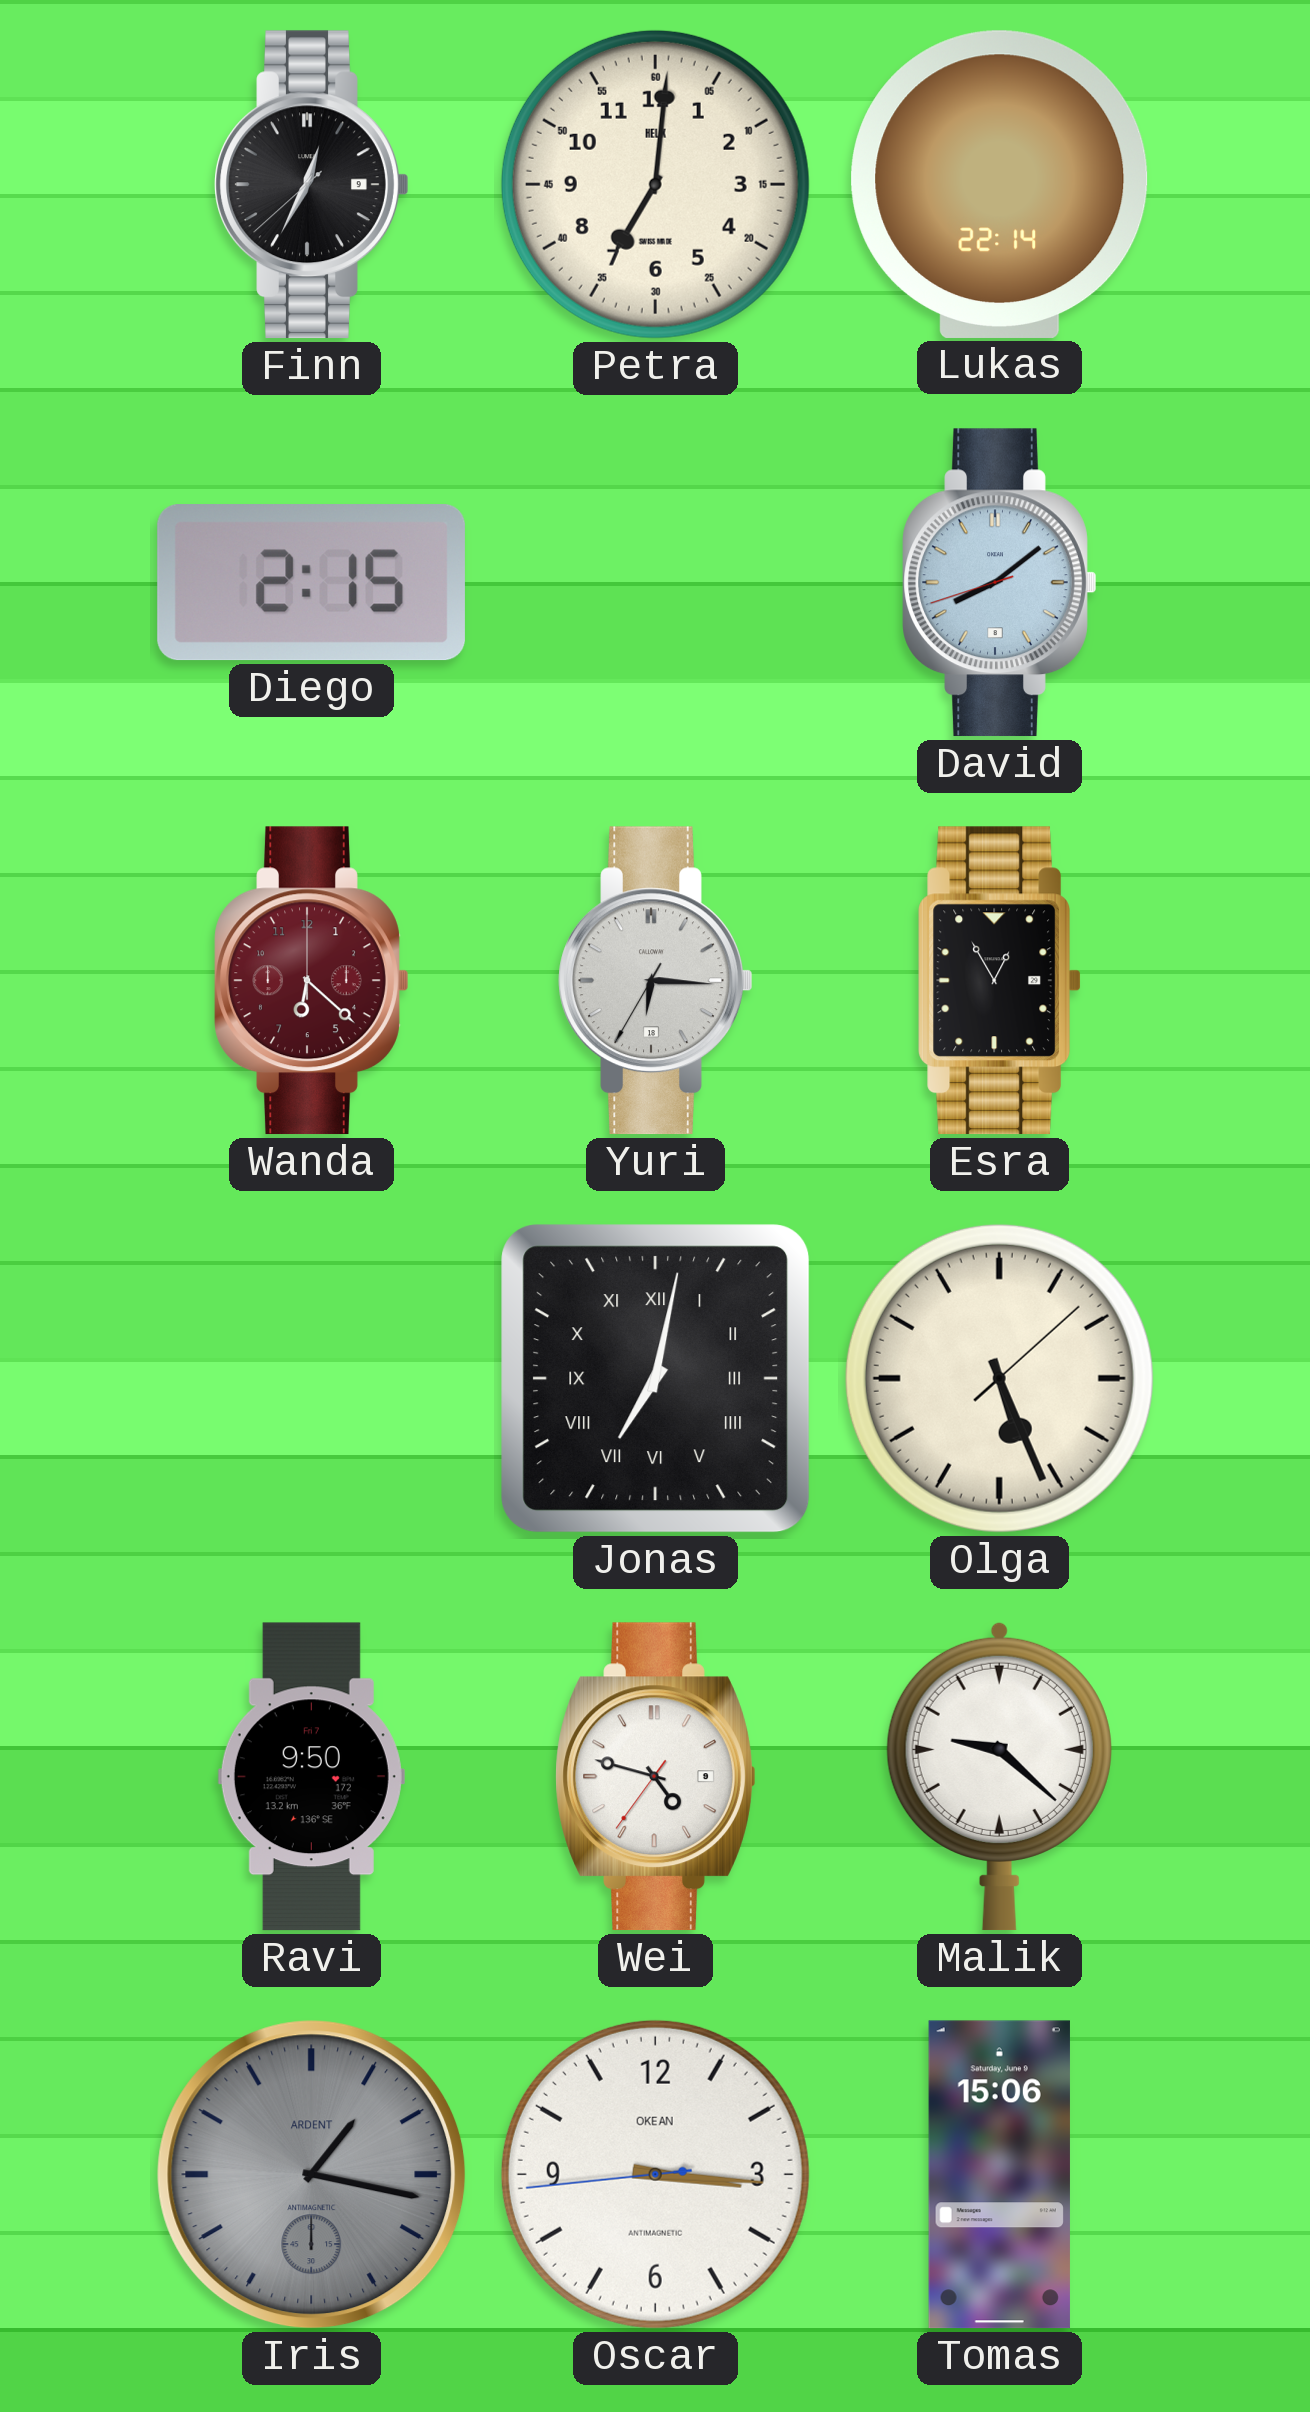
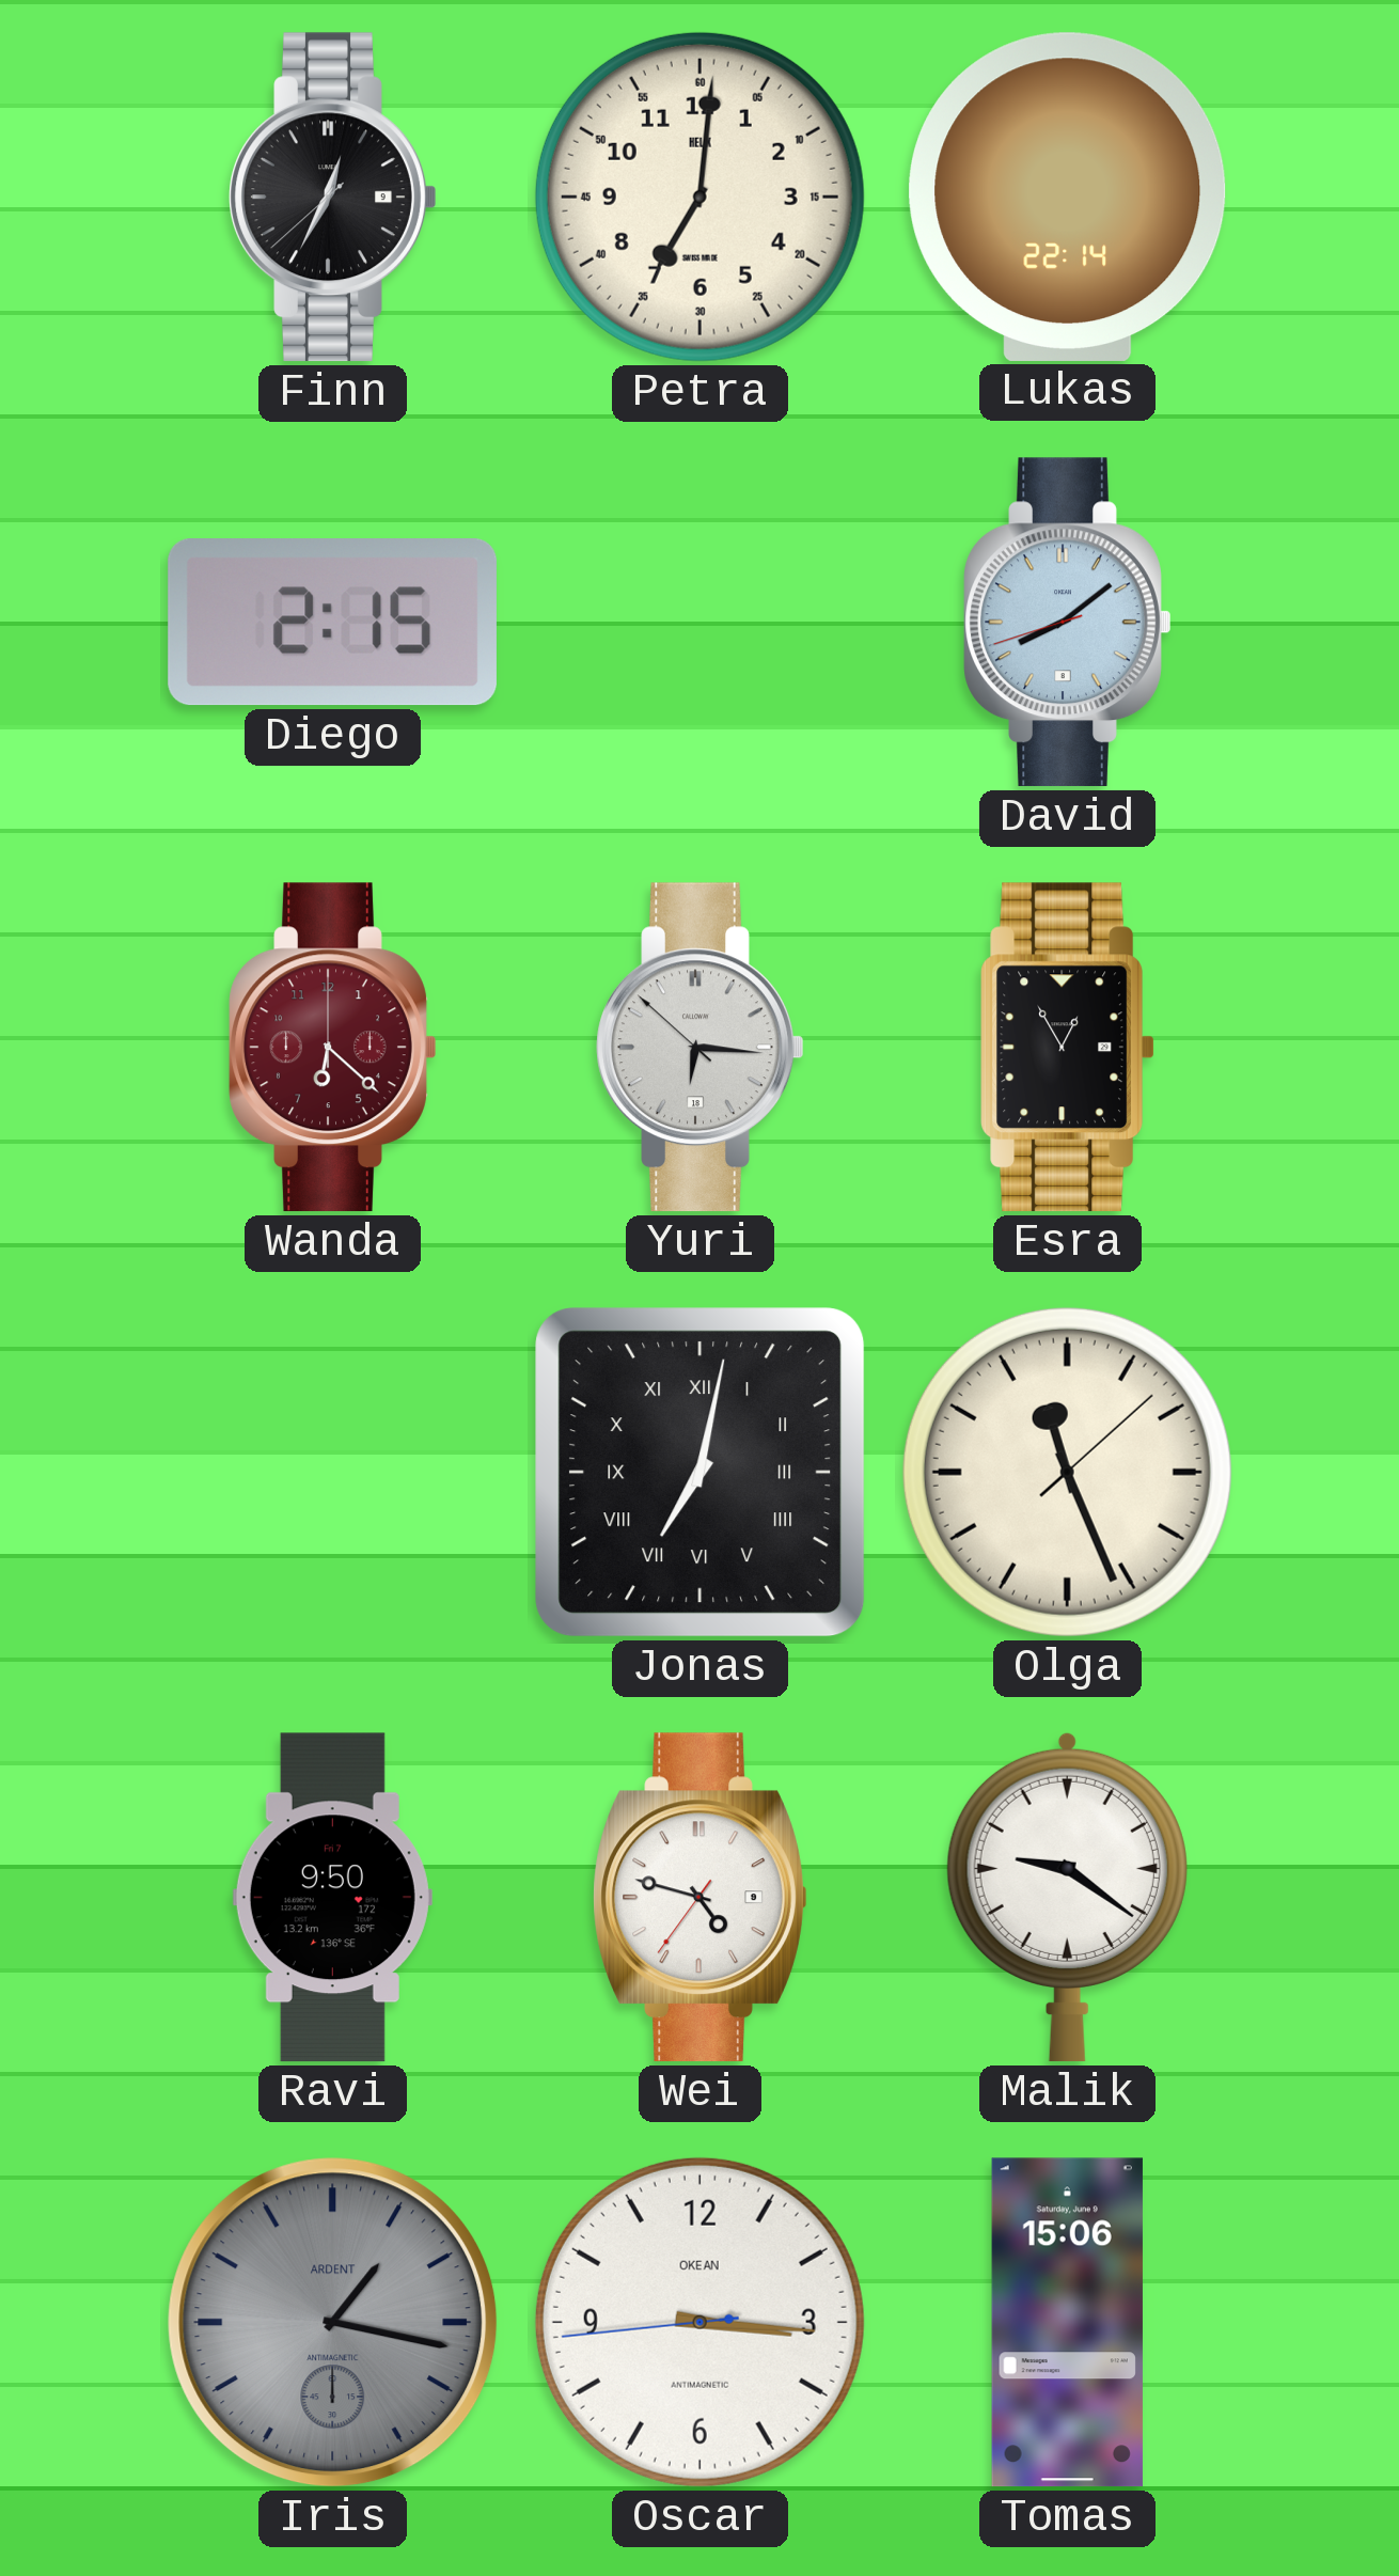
Yuri: 6:15:35 -> 6:15:52
Olga: 5:26 -> 11:26
Malik: 9:22 -> 9:21
